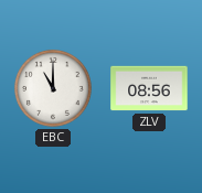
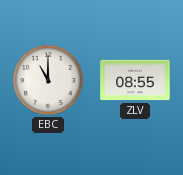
ZLV: 08:56 -> 08:55
